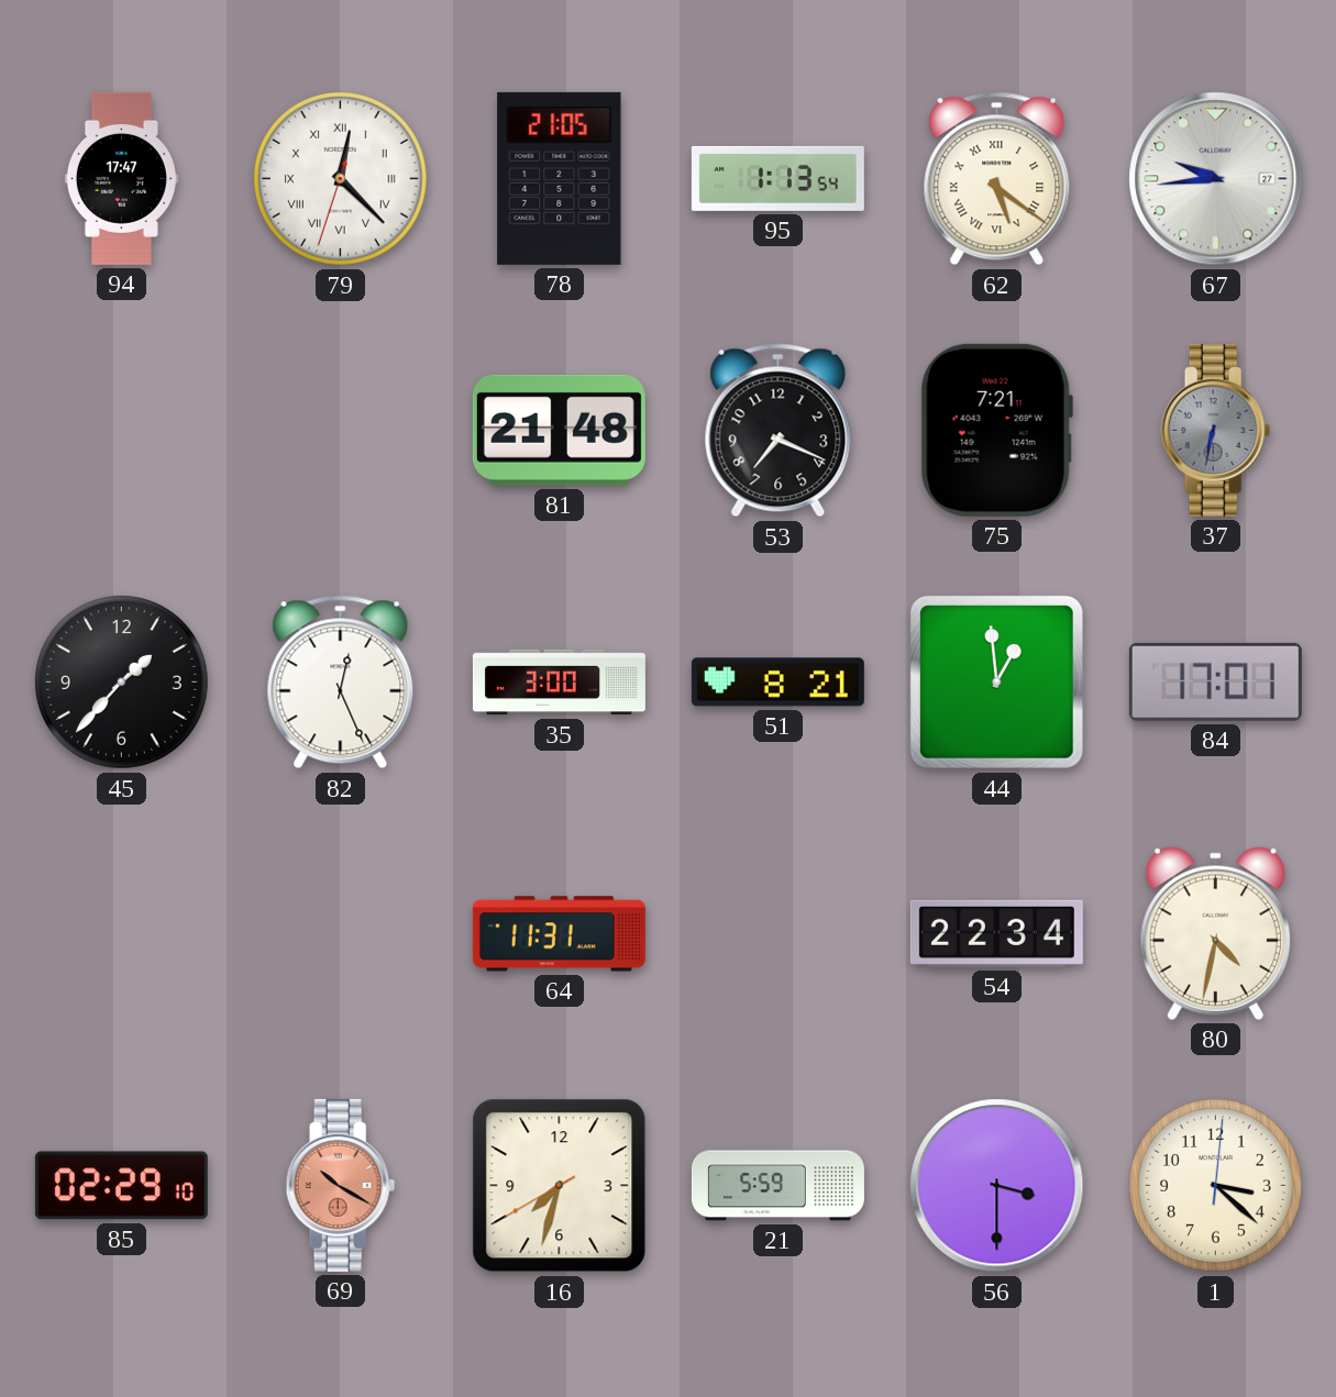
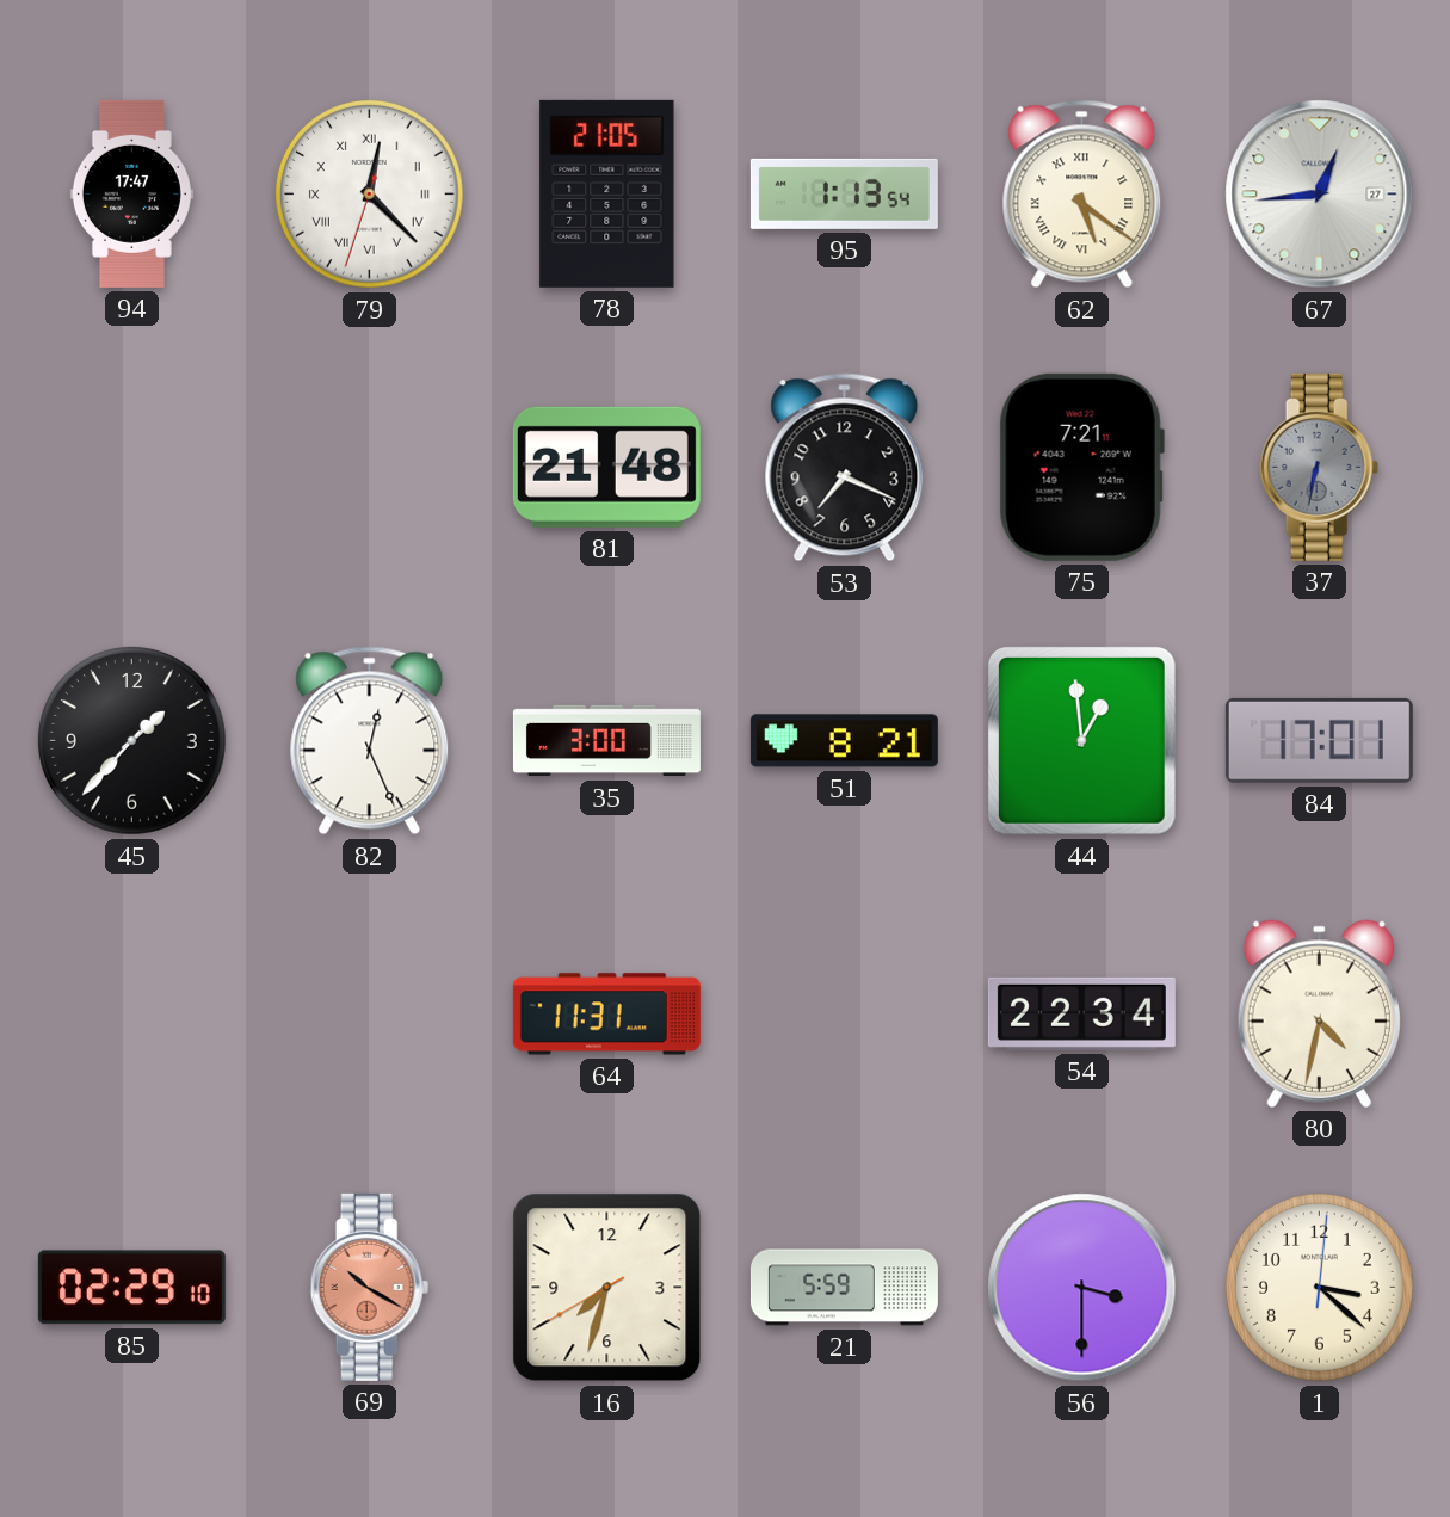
67: 9:44 -> 12:44
